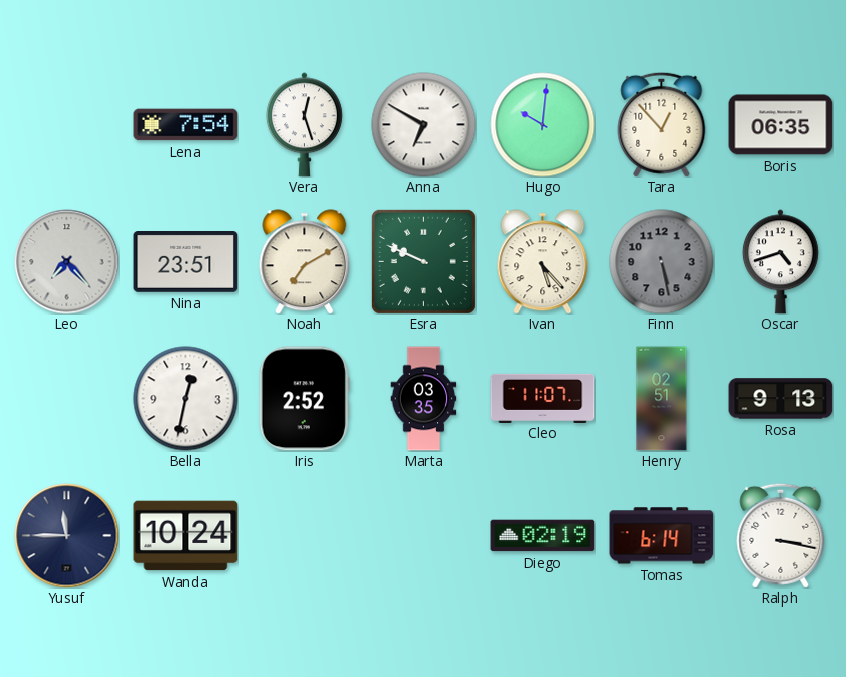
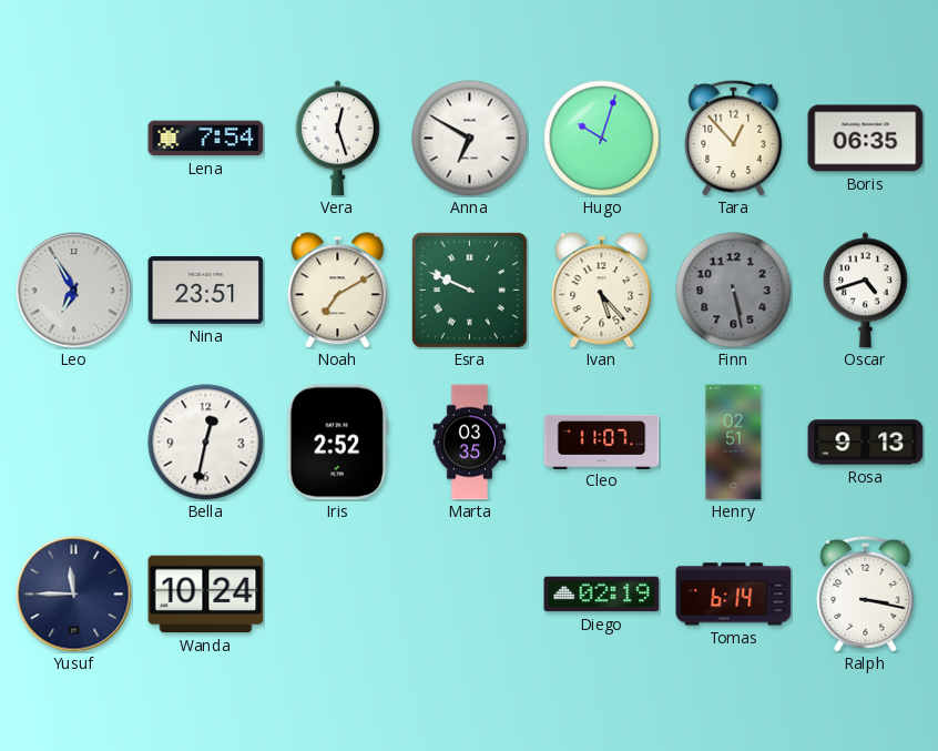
Hugo: 10:01 -> 10:03
Leo: 7:23 -> 6:55
